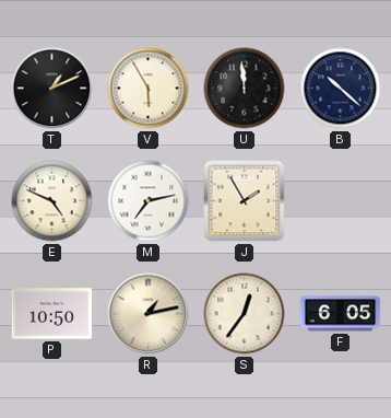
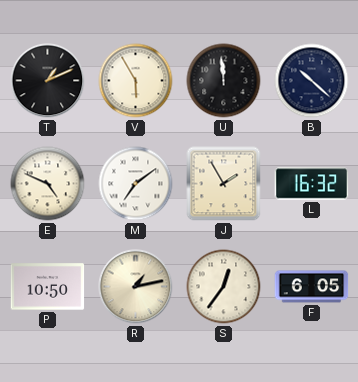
M: 7:13 -> 7:09
L: none -> 16:32
